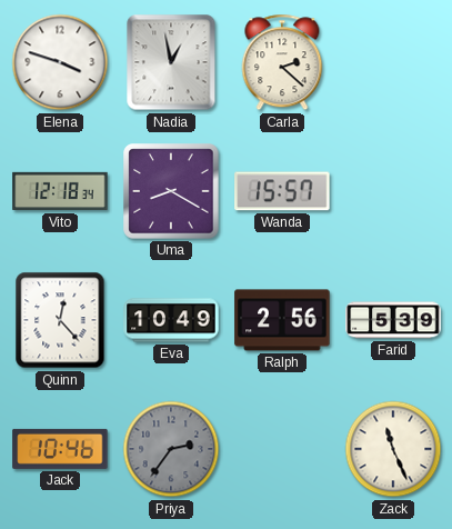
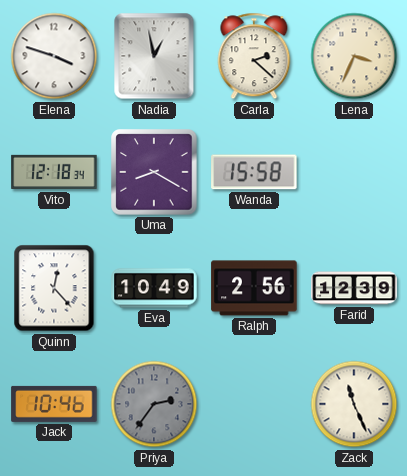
Lena: none -> 3:34
Wanda: 15:57 -> 15:58
Farid: 5:39 -> 12:39
